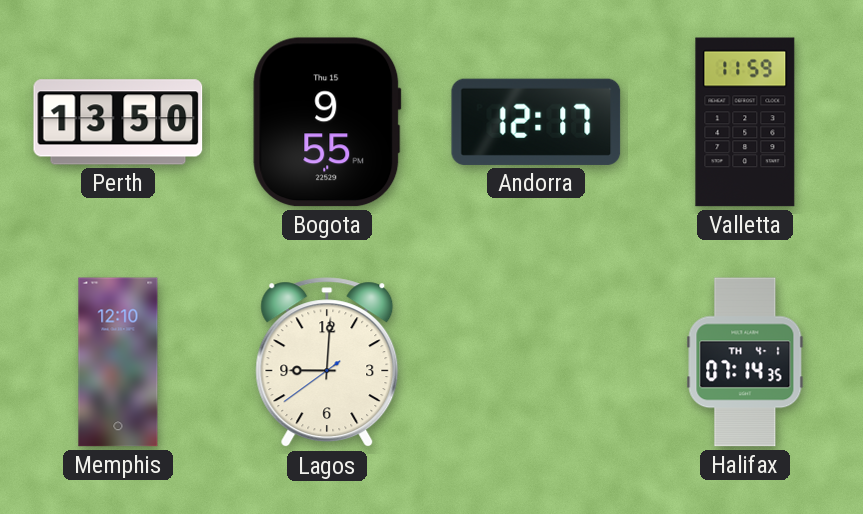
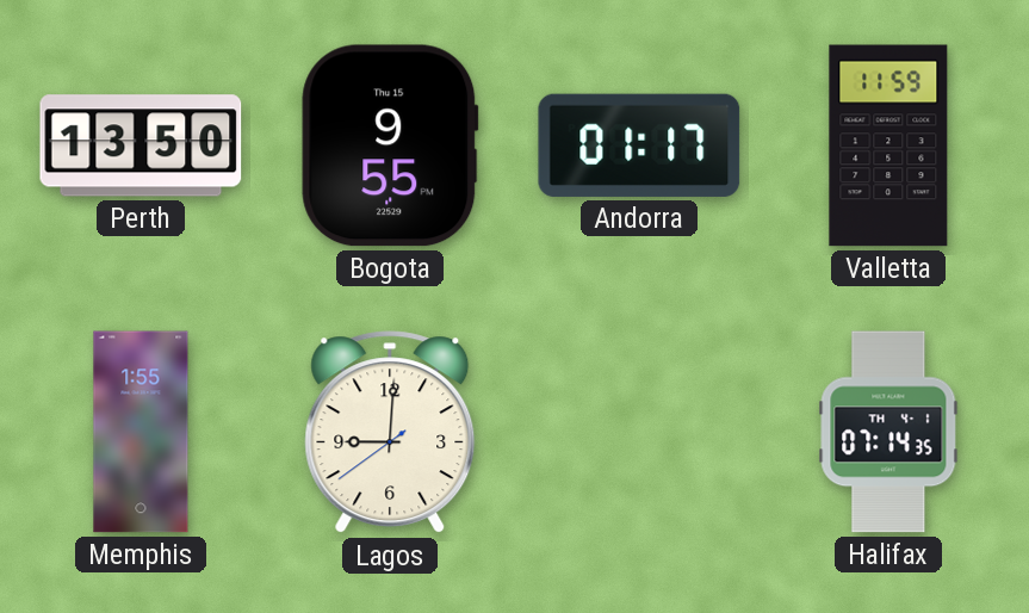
Andorra: 12:17 -> 01:17
Memphis: 12:10 -> 1:55
